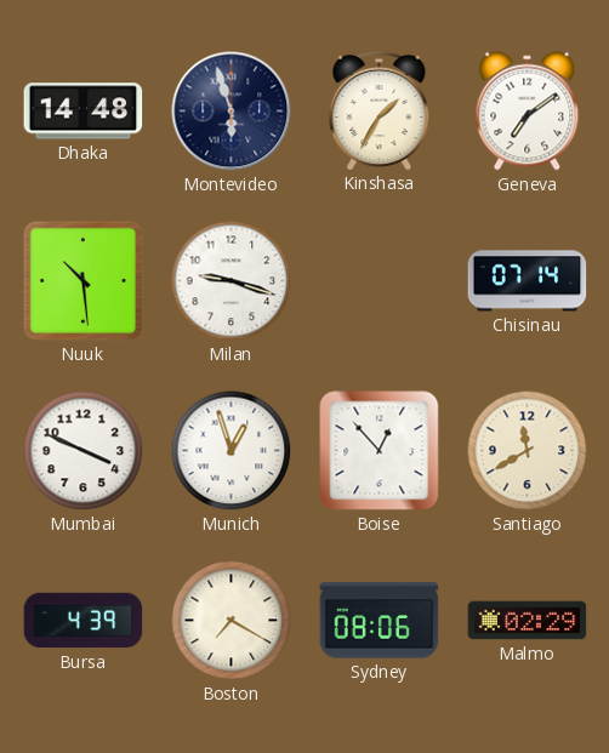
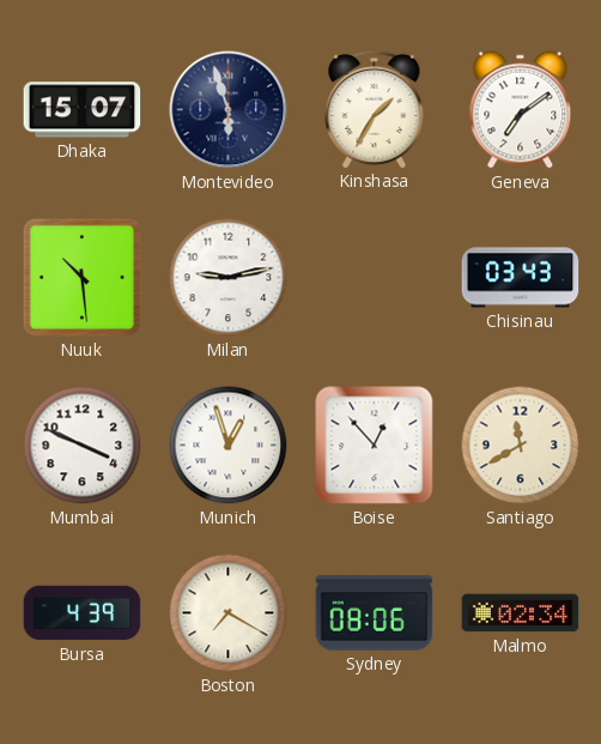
Dhaka: 14:48 -> 15:07
Milan: 9:18 -> 9:13
Chisinau: 07:14 -> 03:43
Malmo: 02:29 -> 02:34
